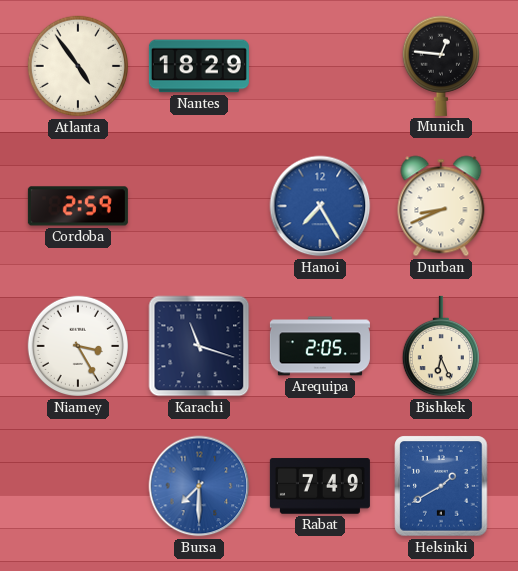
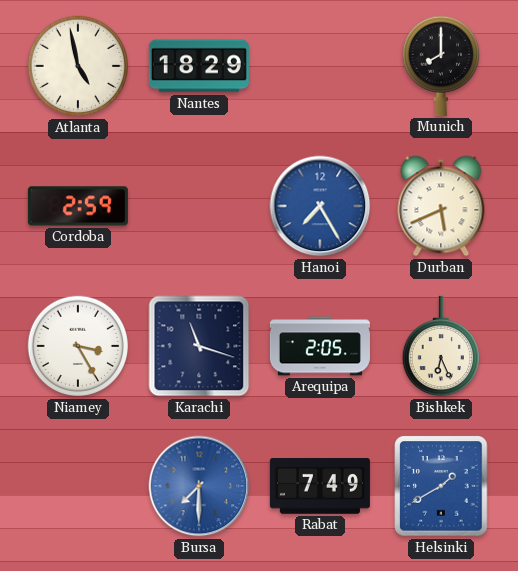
Atlanta: 4:54 -> 4:58
Munich: 12:46 -> 8:00
Durban: 8:41 -> 5:41
